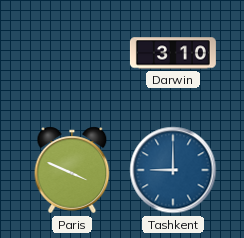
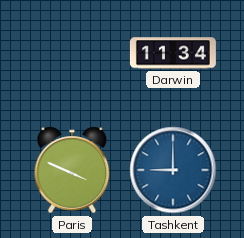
Darwin: 3:10 -> 11:34
